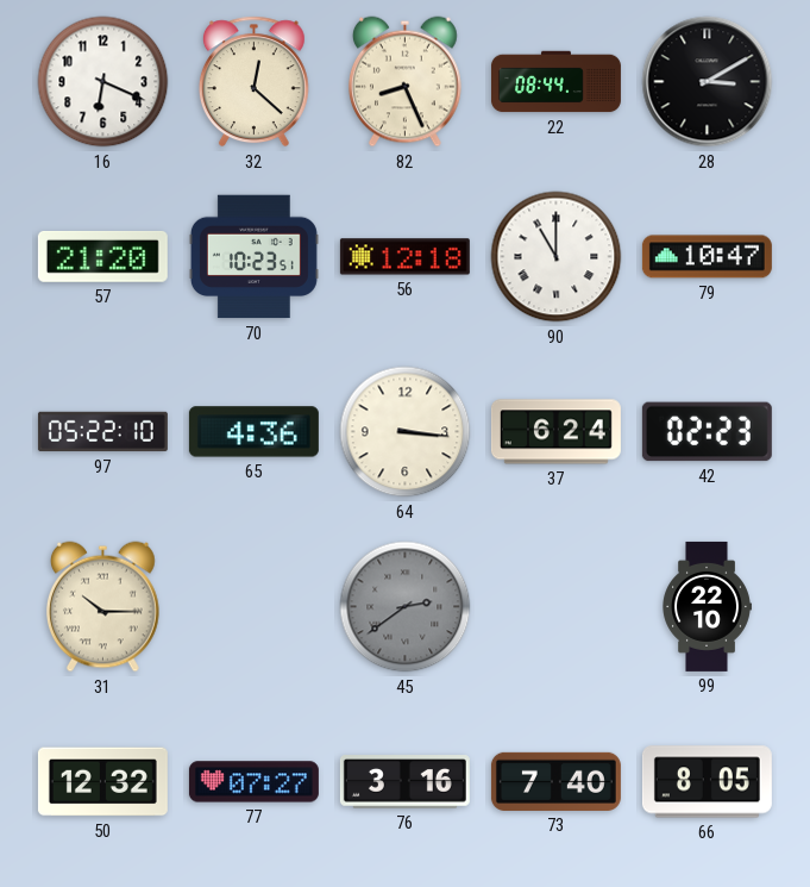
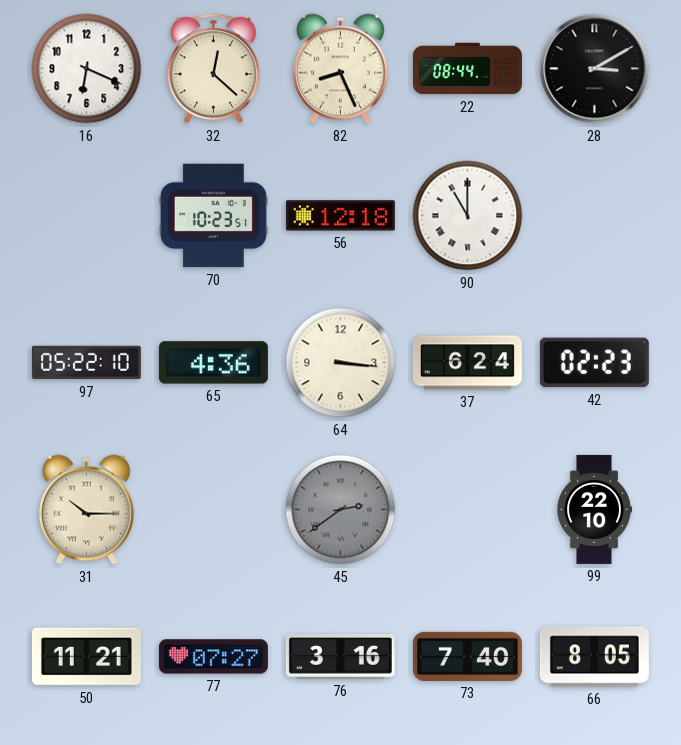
57: 21:20 -> none
79: 10:47 -> none
50: 12:32 -> 11:21
